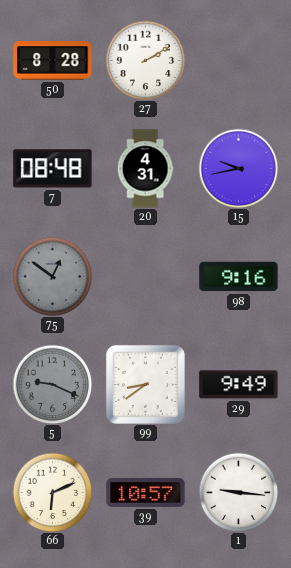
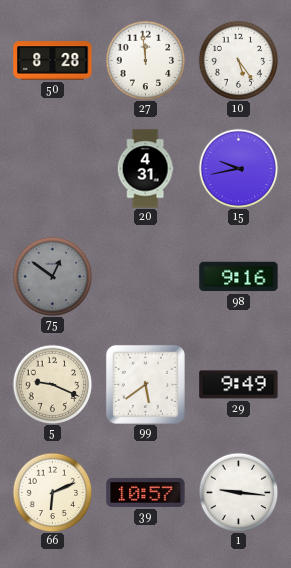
27: 2:10 -> 11:59
10: none -> 5:24
7: 08:48 -> none
5 dial: grey -> cream
99: 8:39 -> 5:39
